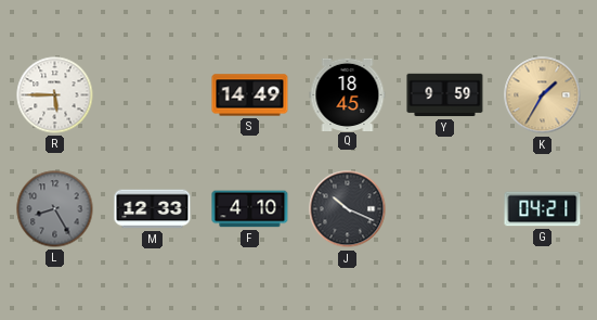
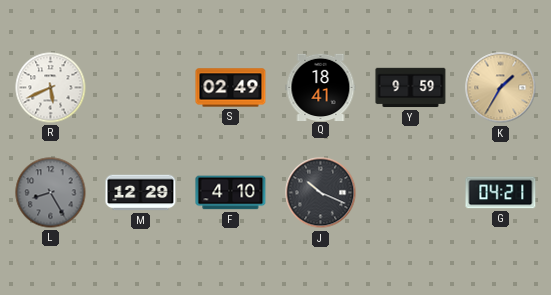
R: 5:45 -> 5:41
S: 14:49 -> 02:49
Q: 18:45 -> 18:41
M: 12:33 -> 12:29
